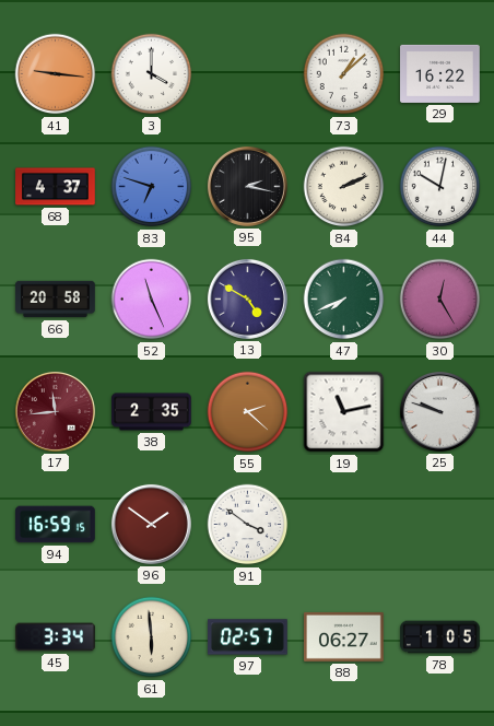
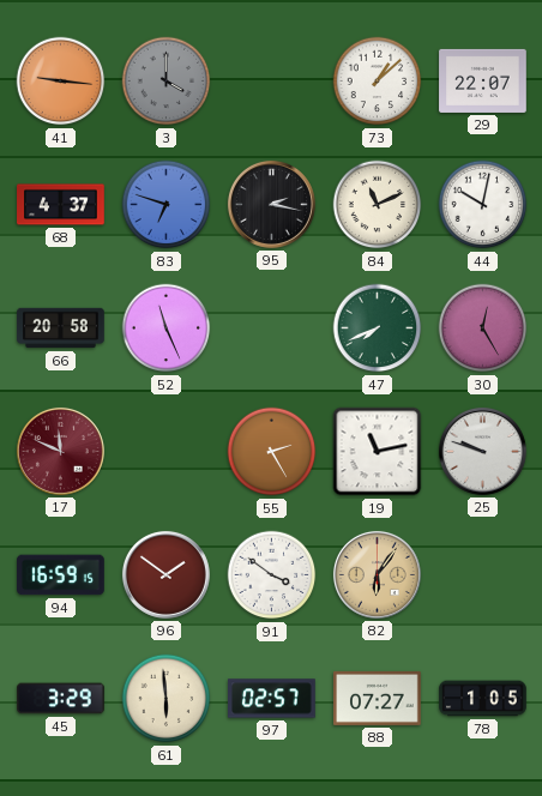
3 dial: white -> grey
29: 16:22 -> 22:07
84: 2:11 -> 11:11
13: 4:50 -> none
17: 11:44 -> 11:49
38: 2:35 -> none
55: 2:22 -> 2:25
82: none -> 6:06
45: 3:34 -> 3:29
88: 06:27 -> 07:27
